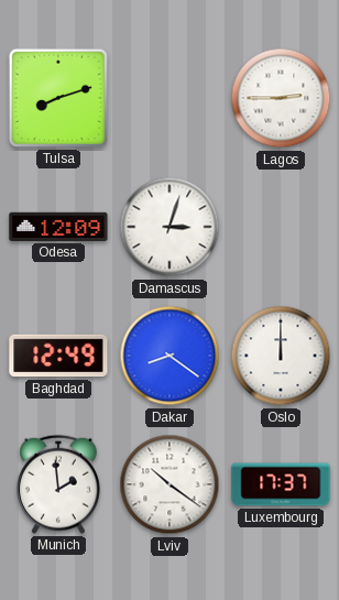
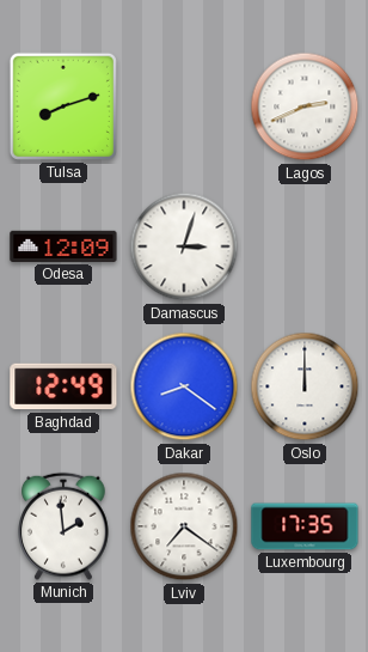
Lagos: 2:45 -> 2:41
Lviv: 10:21 -> 7:21
Luxembourg: 17:37 -> 17:35
